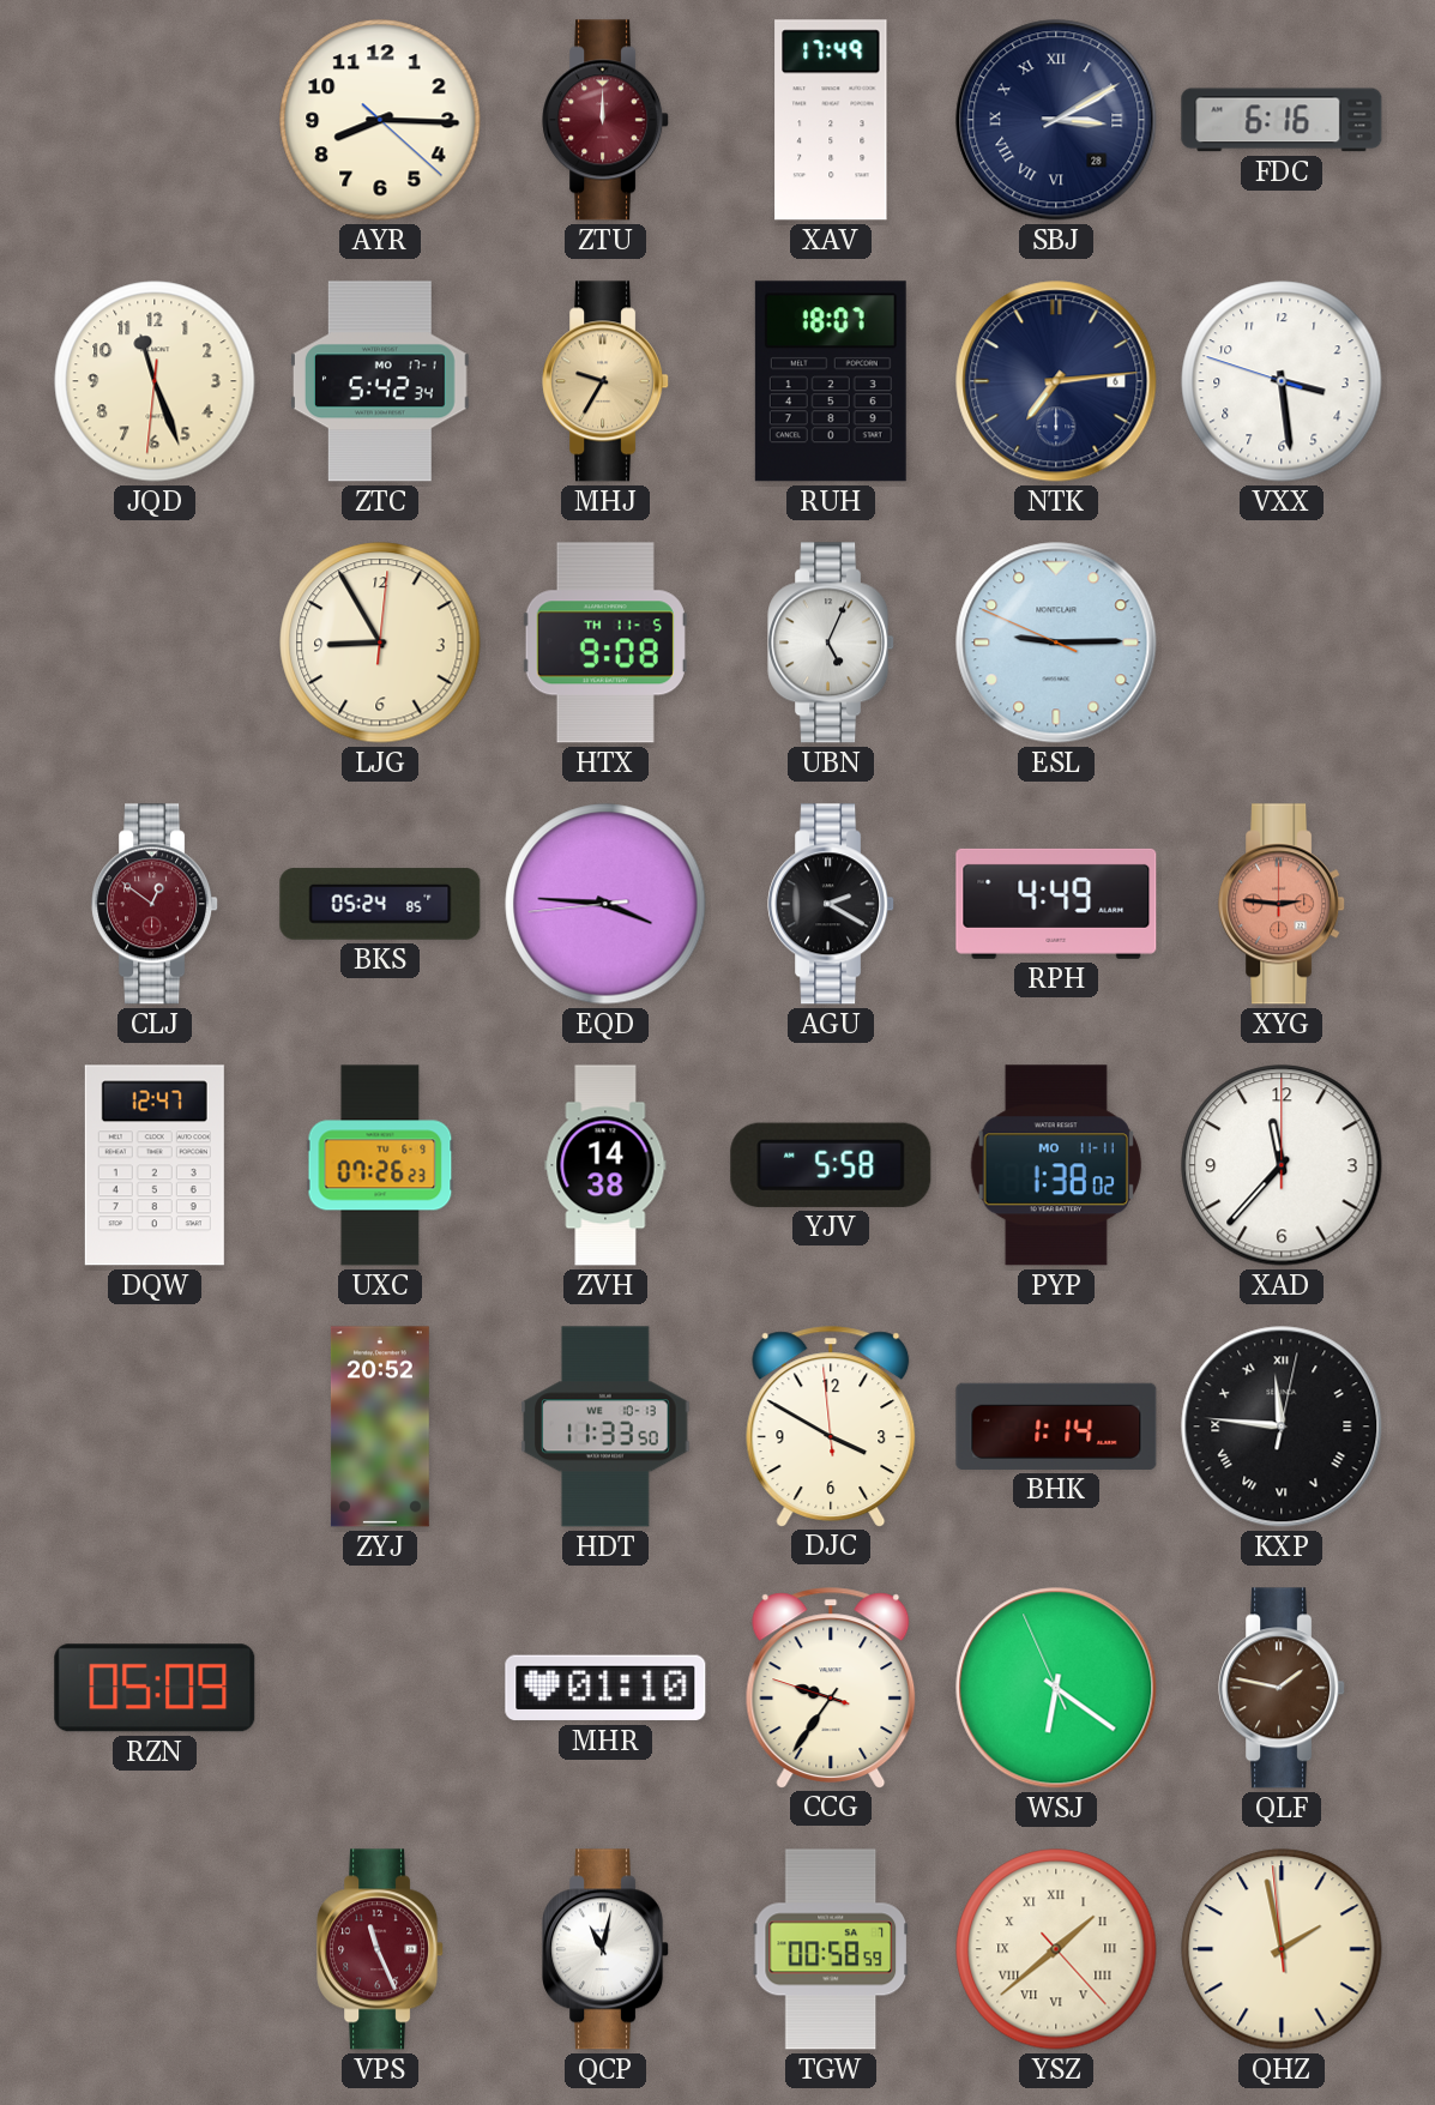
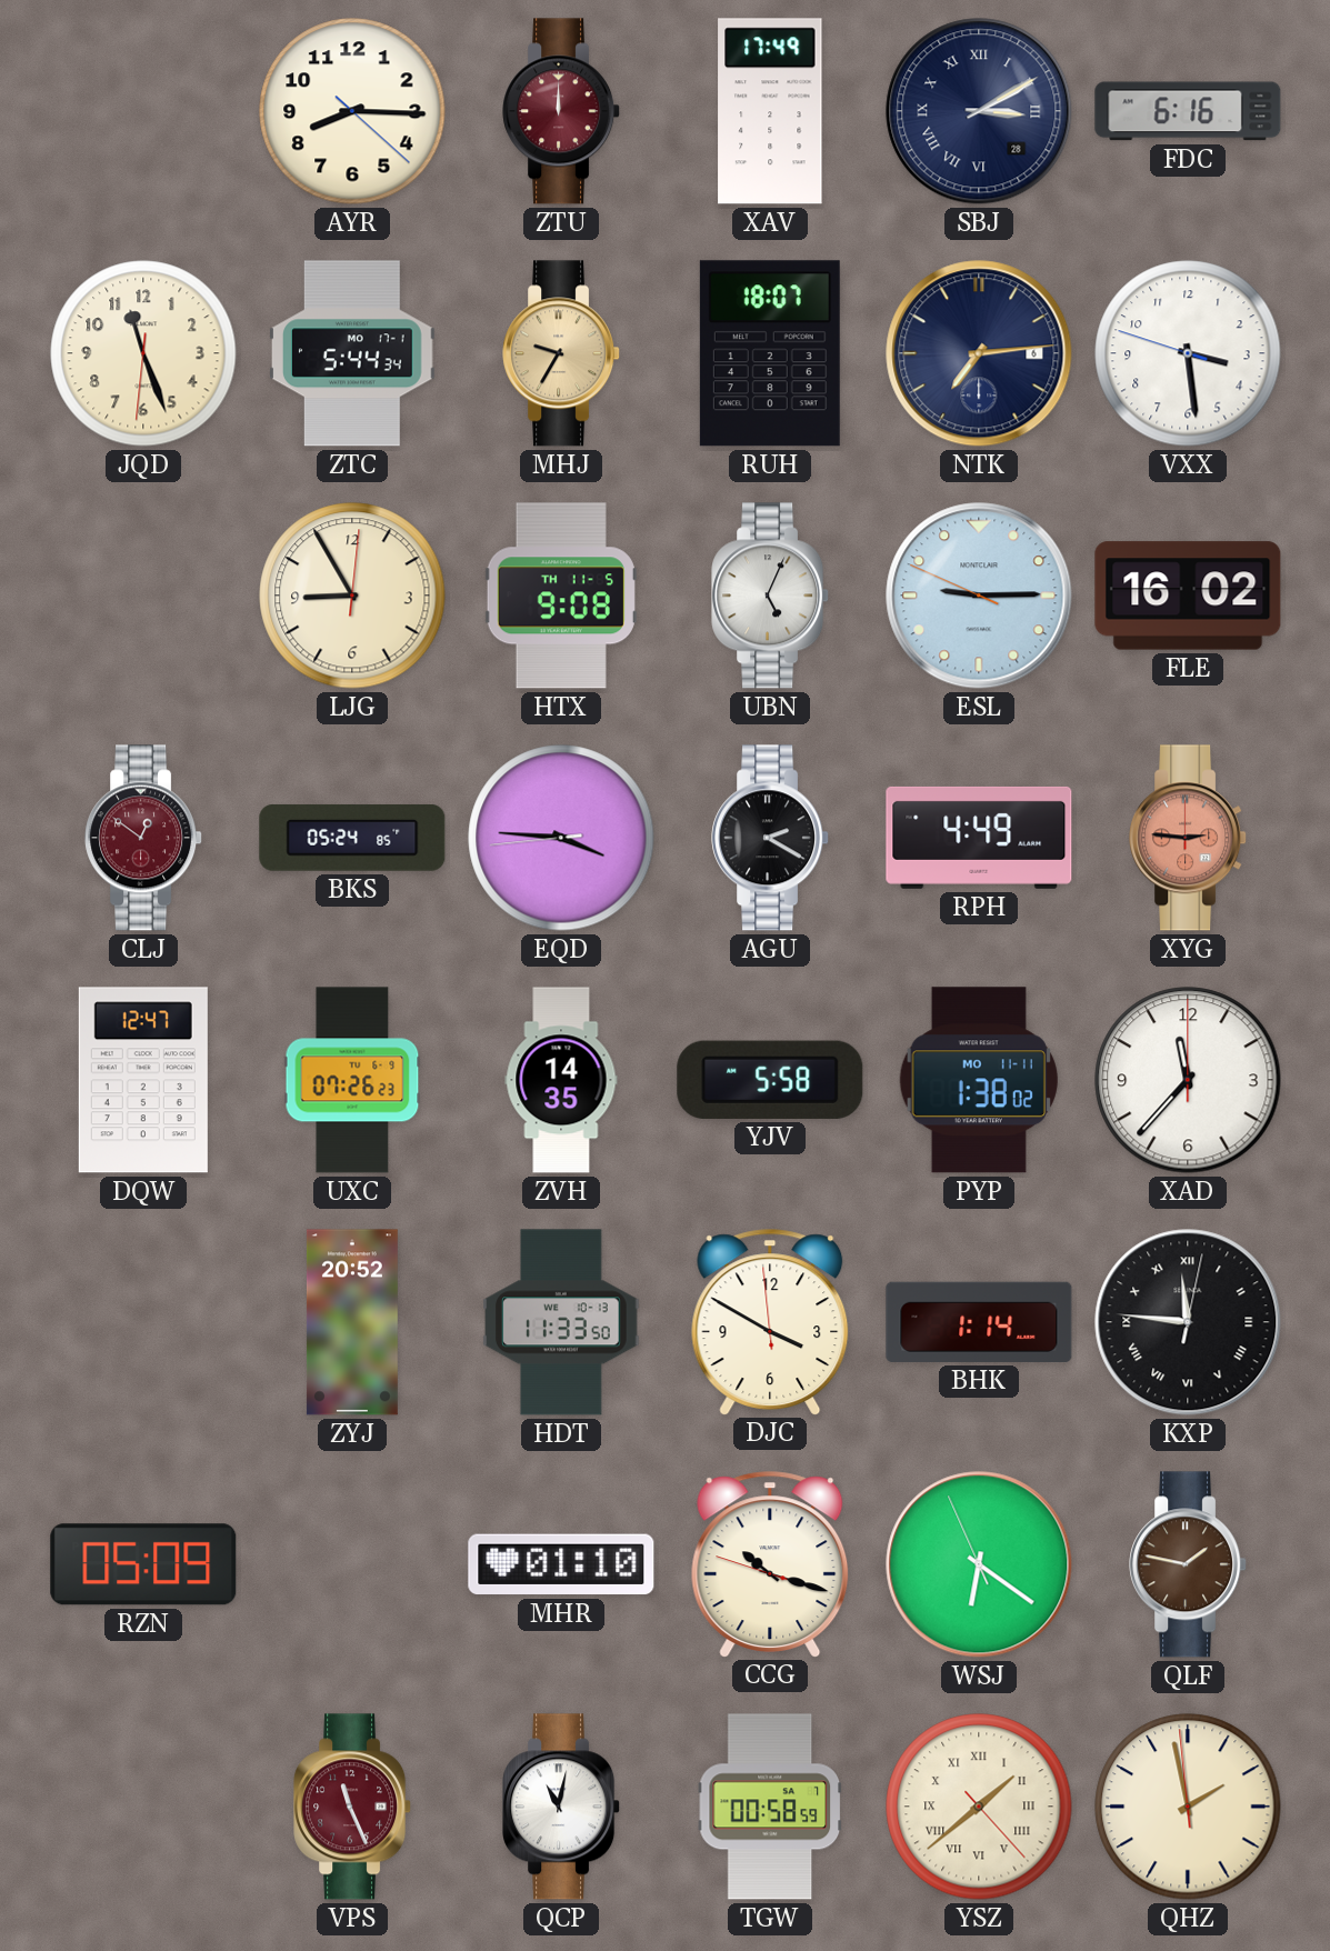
ZTC: 5:42 -> 5:44
FLE: none -> 16:02
ZVH: 14:38 -> 14:35
CCG: 9:35 -> 10:17
